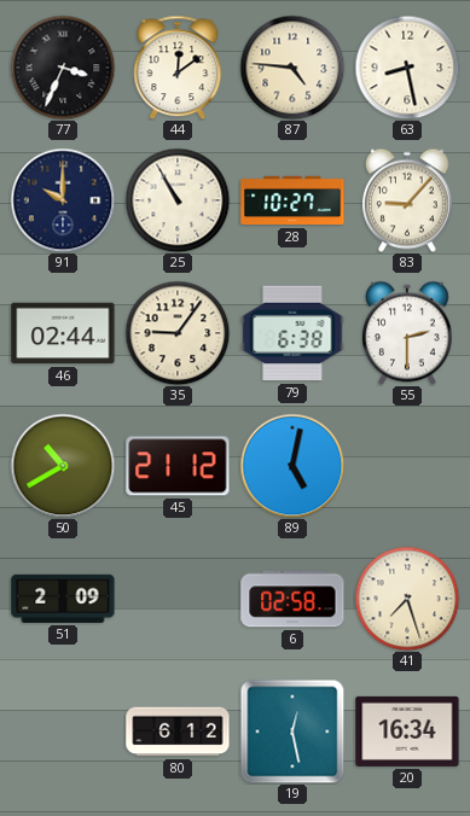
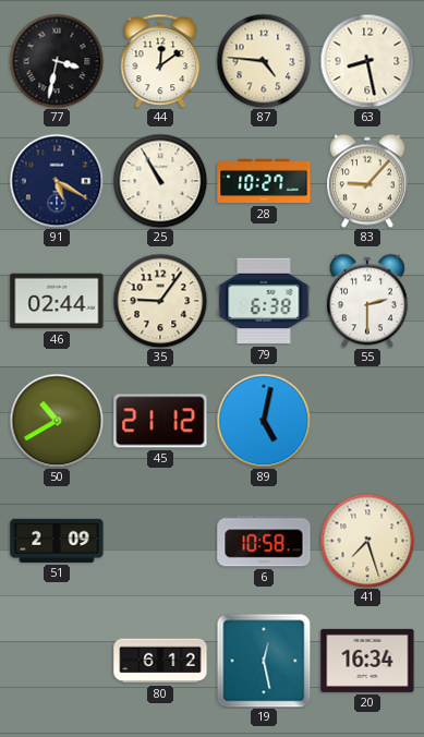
77: 3:34 -> 3:32
91: 10:00 -> 5:20
6: 02:58 -> 10:58
